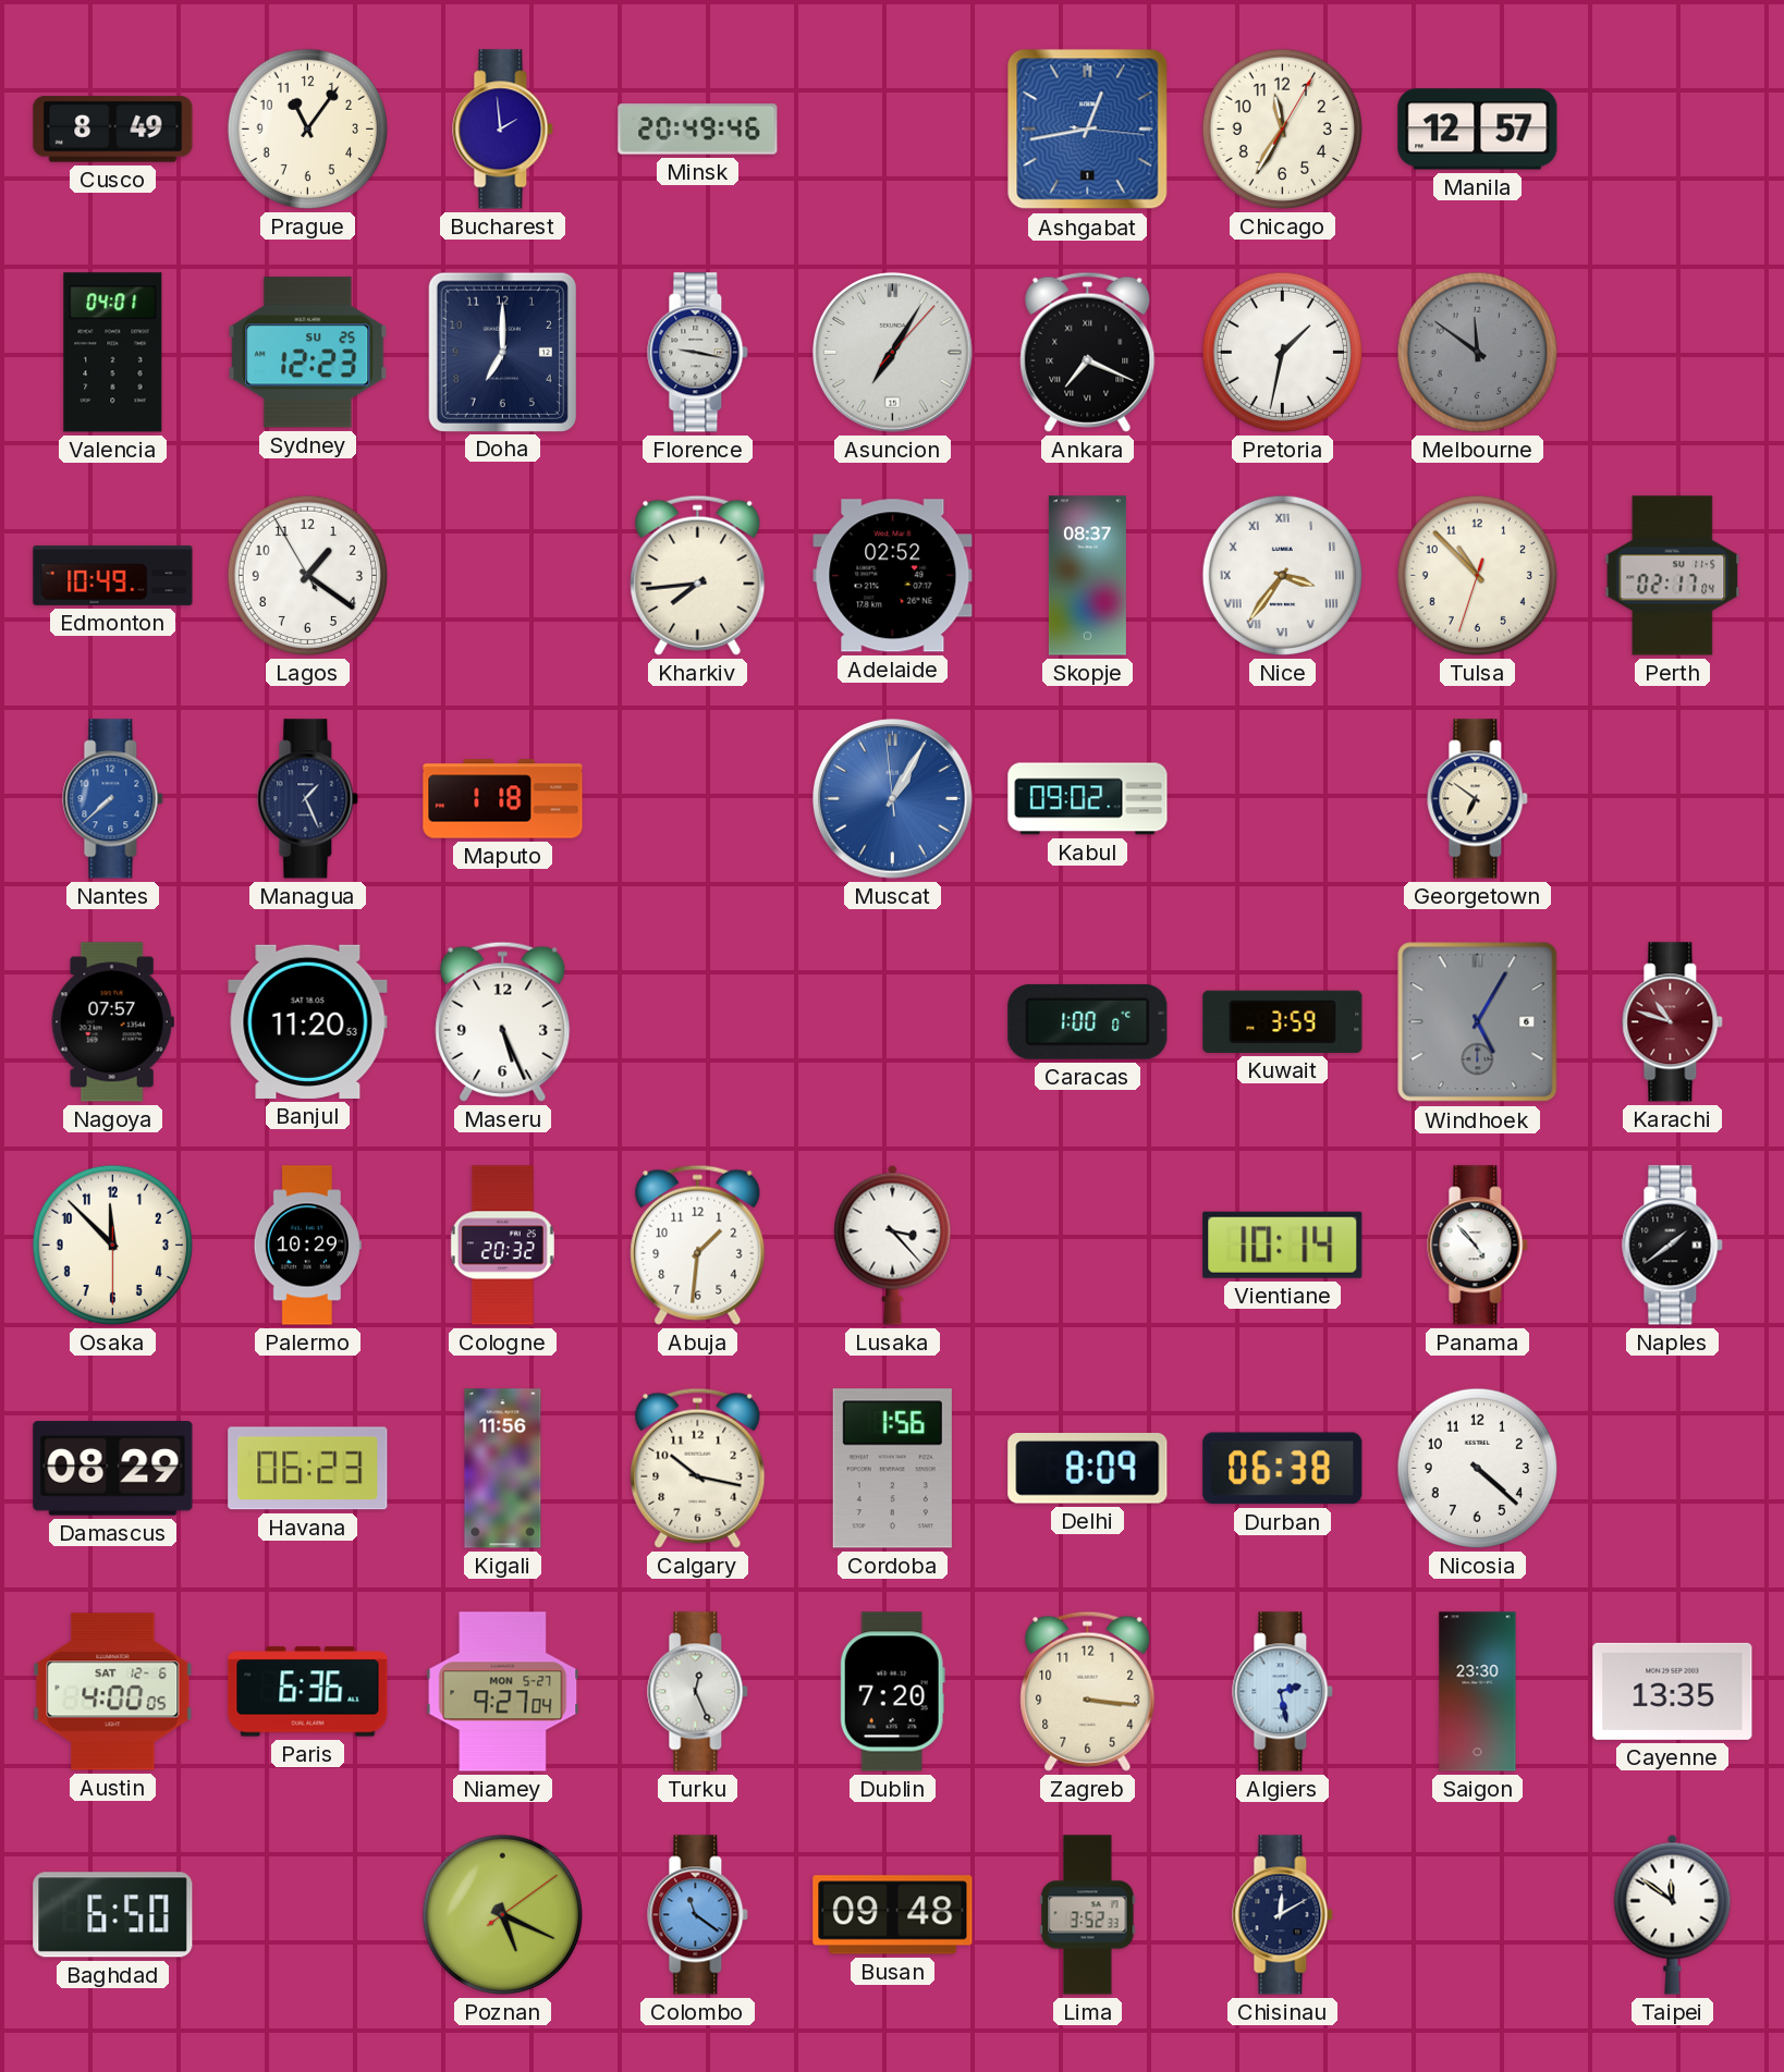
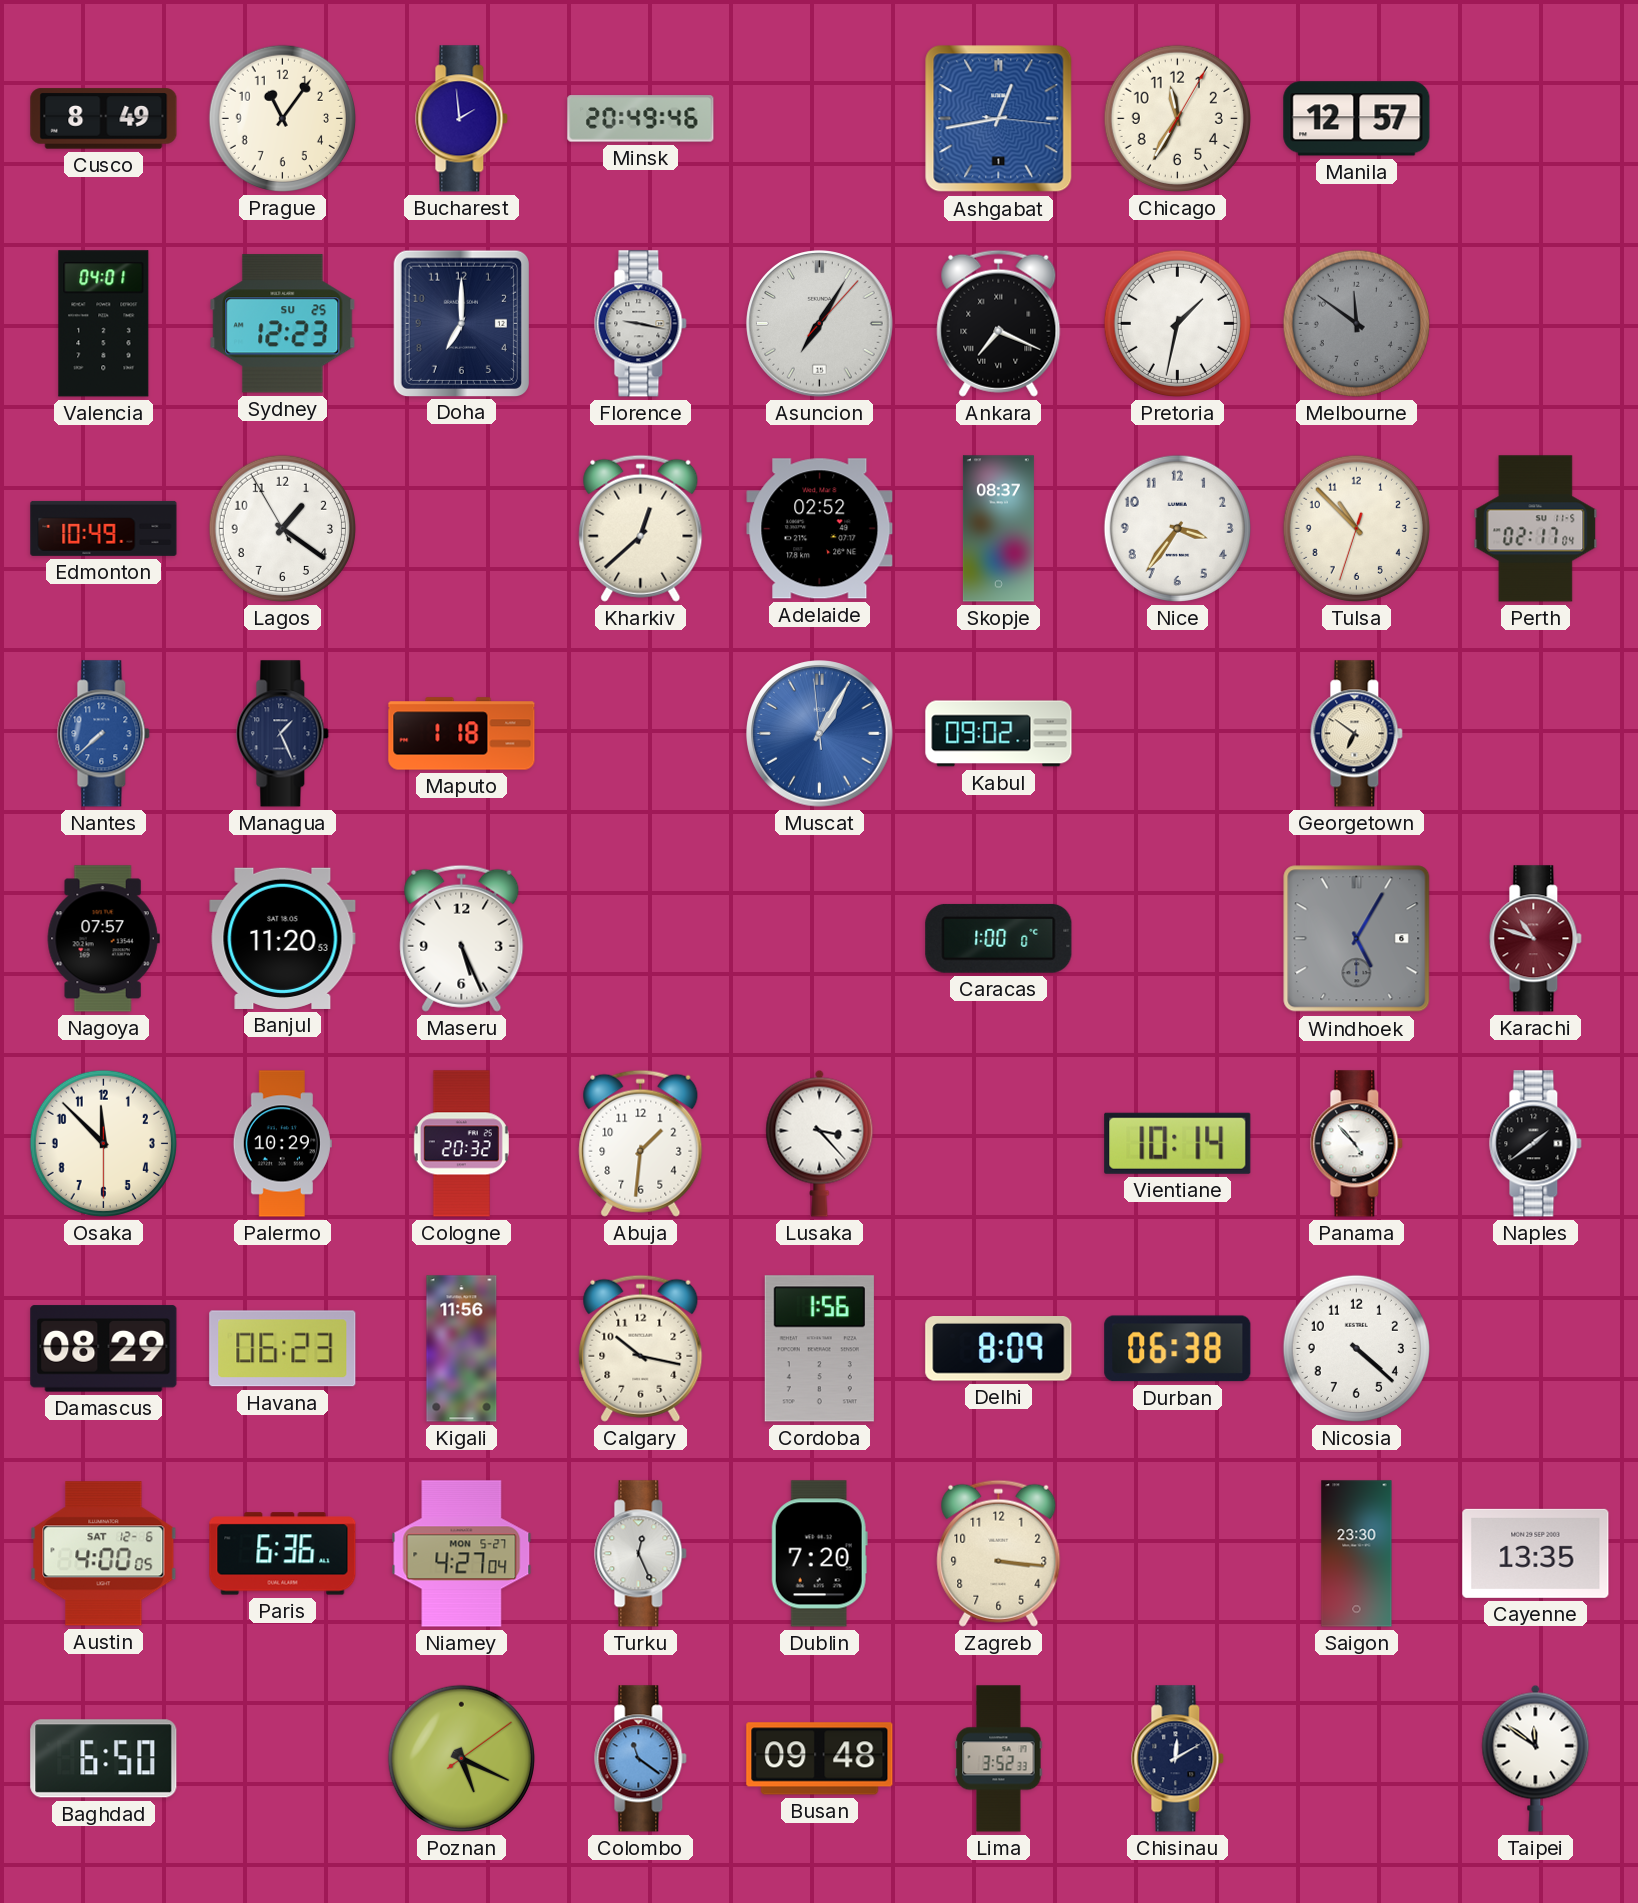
Kharkiv: 7:44 -> 12:38
Nice numerals: Roman -> Arabic
Kuwait: 3:59 -> none
Niamey: 9:27 -> 4:27
Algiers: 2:28 -> none
